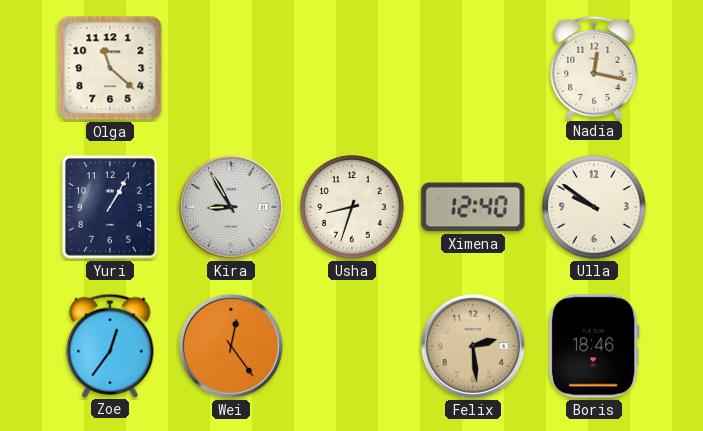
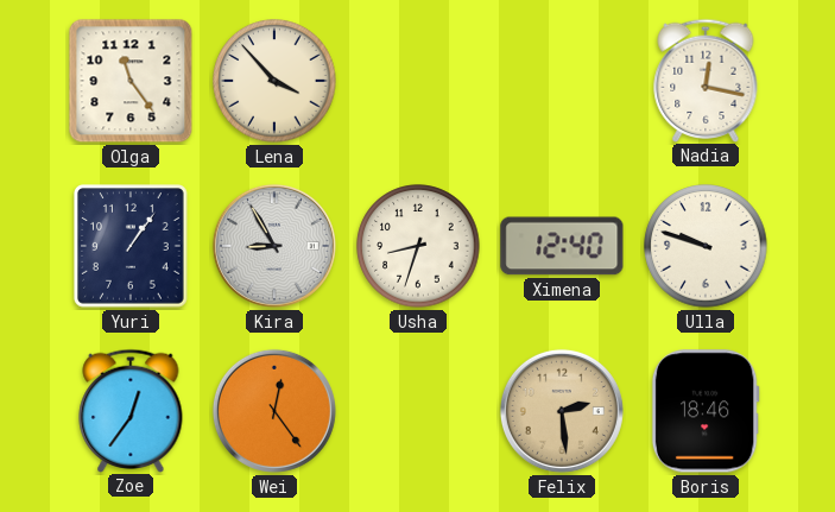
Olga: 11:22 -> 11:24
Lena: none -> 3:53
Yuri: 1:05 -> 1:06
Ulla: 9:51 -> 9:48
